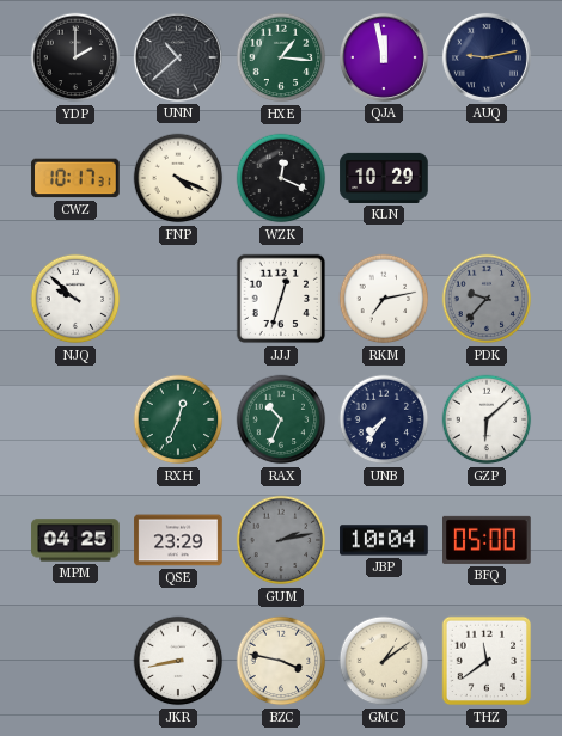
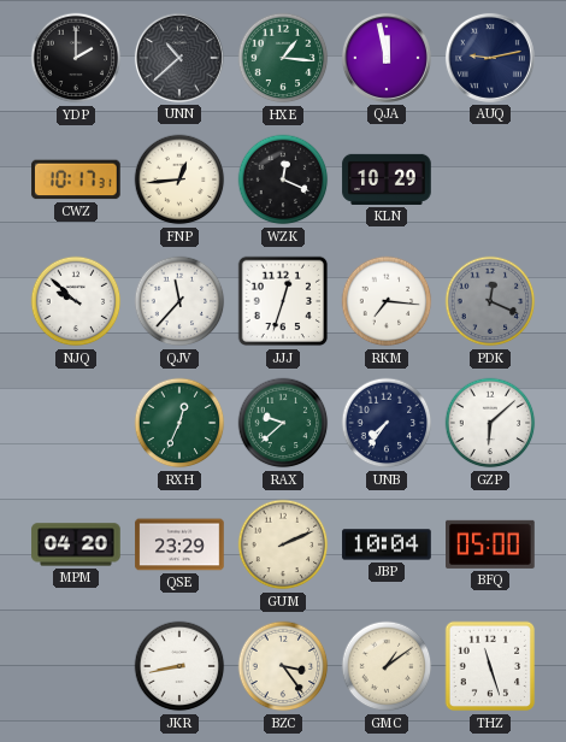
FNP: 4:19 -> 12:44
QJV: none -> 11:37
RKM: 7:13 -> 7:16
PDK: 9:37 -> 12:19
RAX: 10:34 -> 9:38
MPM: 04:25 -> 04:20
GUM: 2:13 -> 2:11
GUM dial: grey -> cream
BZC: 3:47 -> 3:24
THZ: 11:39 -> 11:27
